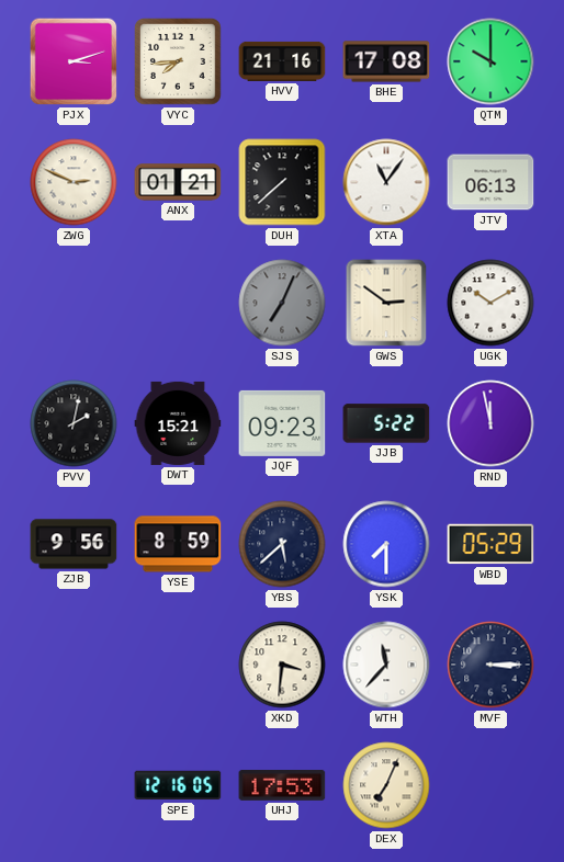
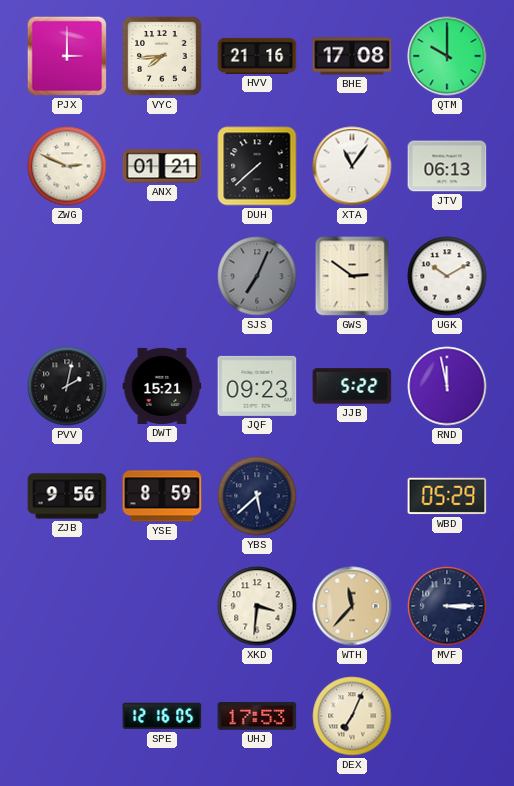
PJX: 3:12 -> 3:00
YSK: 7:30 -> none
WTH dial: white -> champagne
